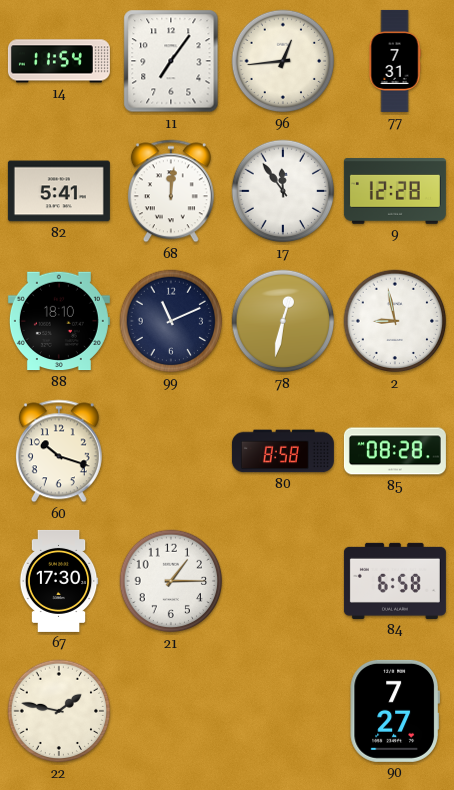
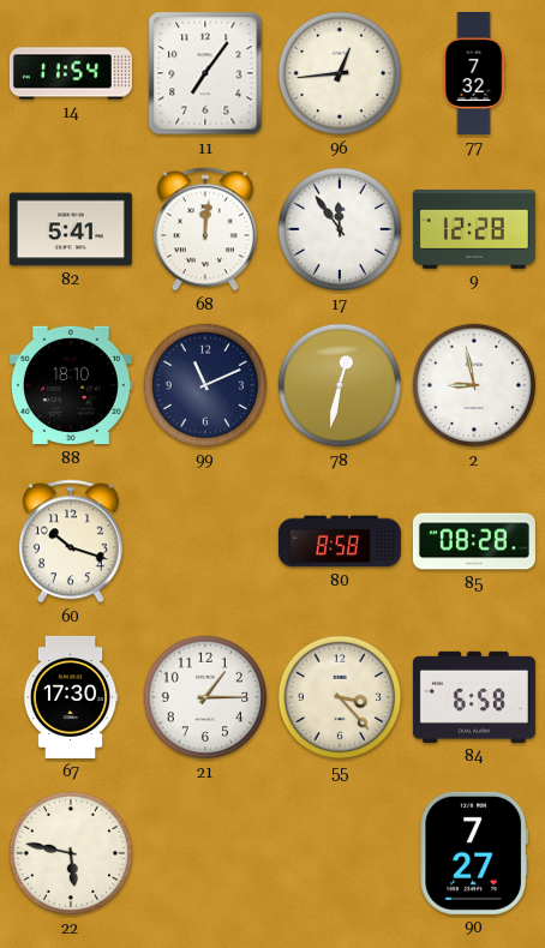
77: 7:31 -> 7:32
55: none -> 3:23
22: 1:47 -> 5:47
